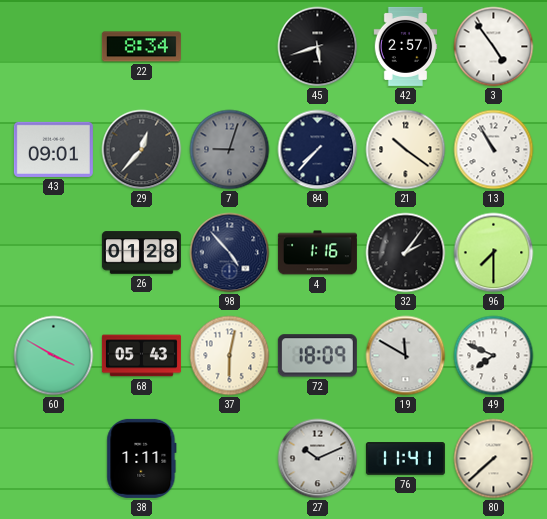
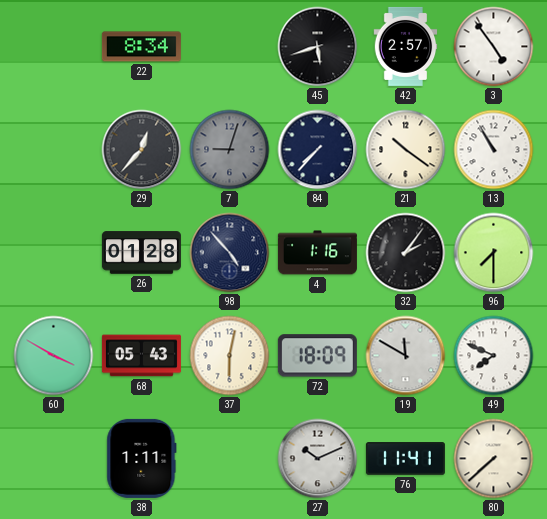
43: 09:01 -> none
